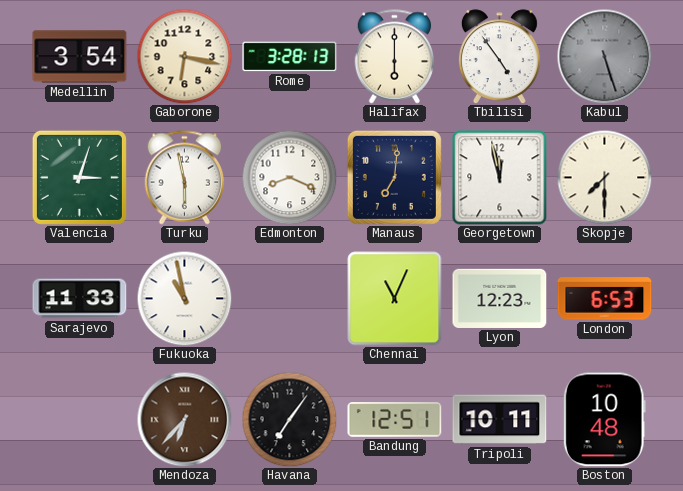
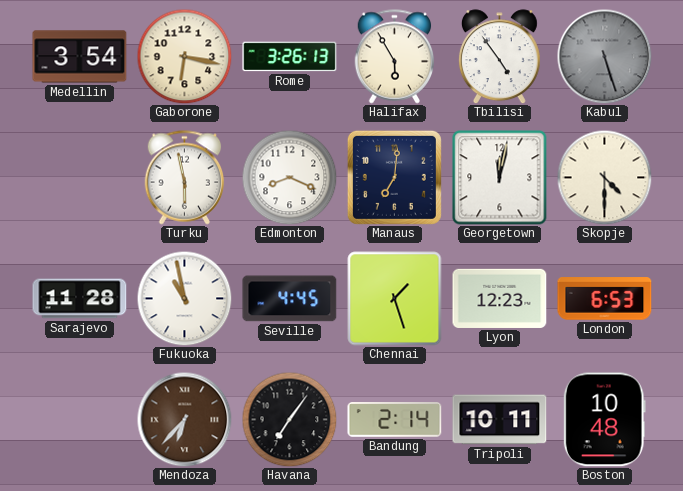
Rome: 3:28 -> 3:26
Halifax: 6:00 -> 5:55
Valencia: 3:03 -> none
Georgetown: 11:58 -> 12:02
Skopje: 7:30 -> 4:30
Sarajevo: 11:33 -> 11:28
Seville: none -> 4:45
Chennai: 11:04 -> 1:27
Bandung: 12:51 -> 2:14
